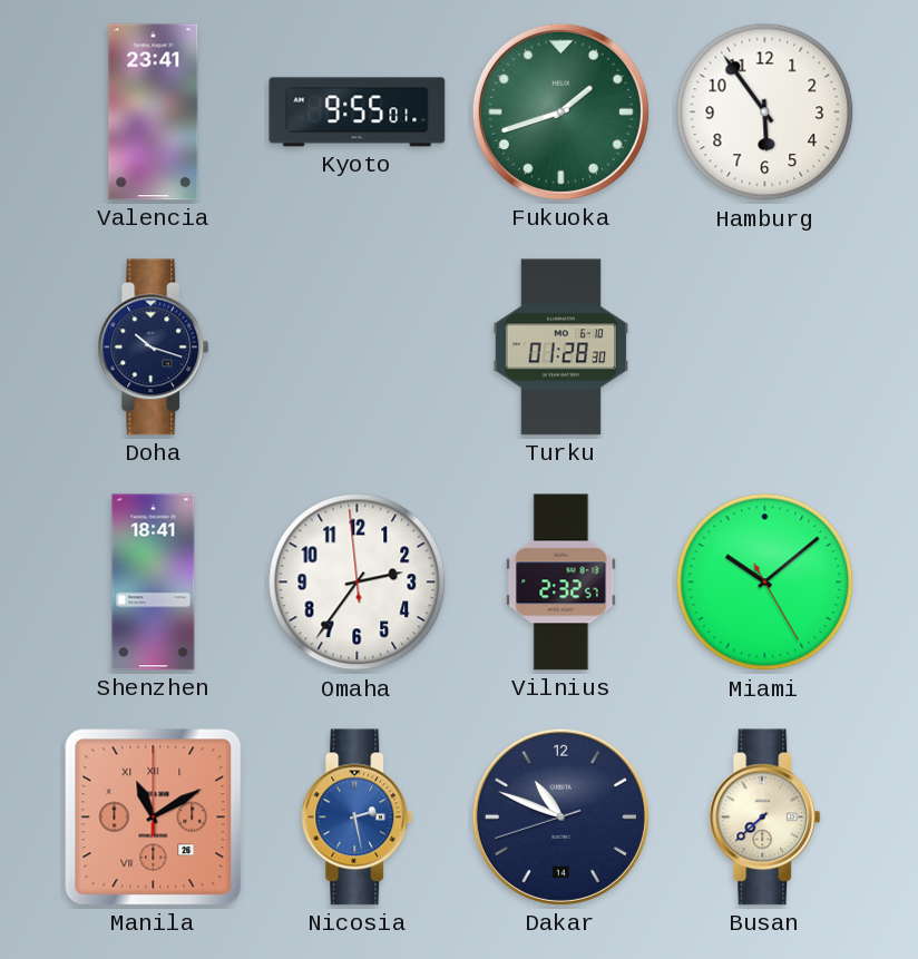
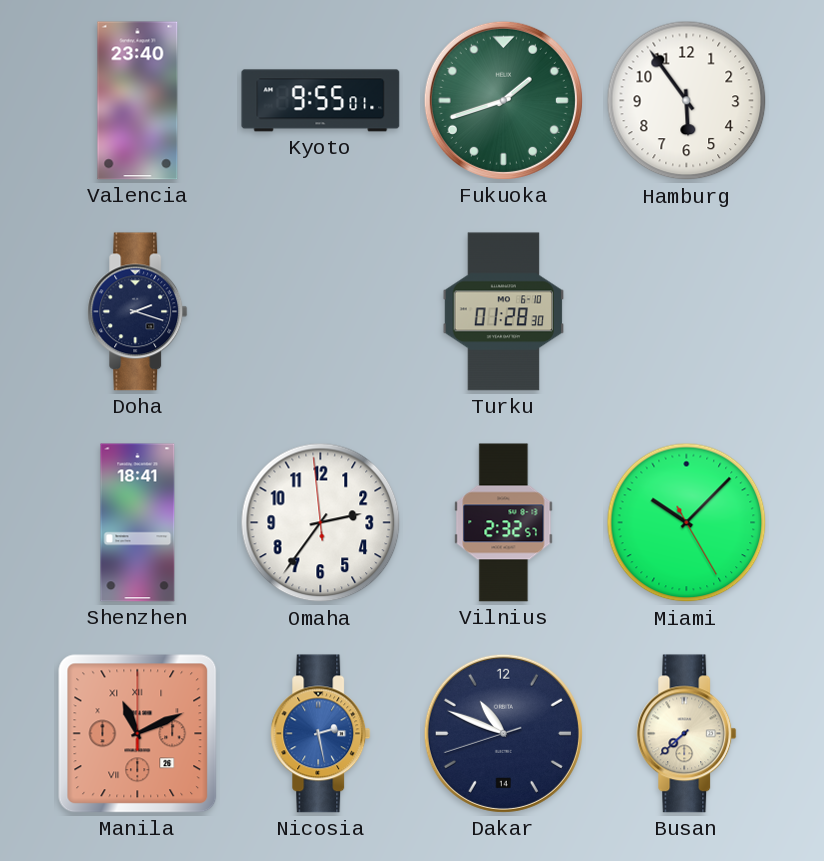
Valencia: 23:41 -> 23:40
Doha: 10:18 -> 2:18
Miami: 10:08 -> 10:07
Manila: 11:10 -> 11:11
